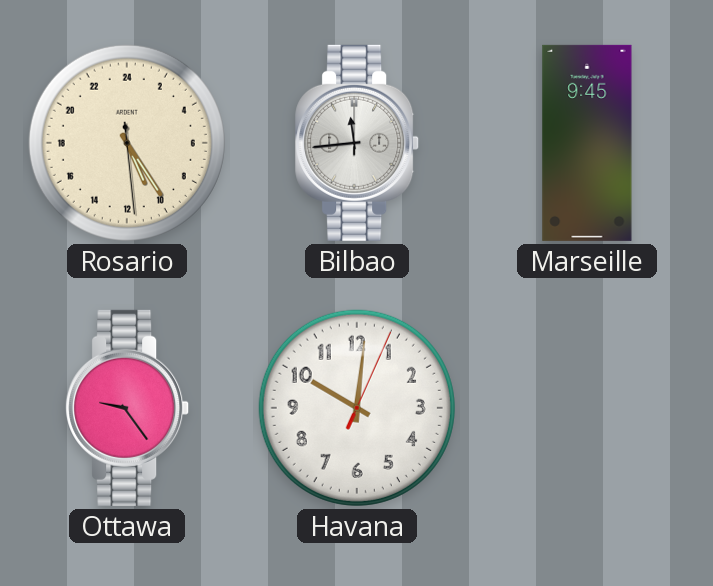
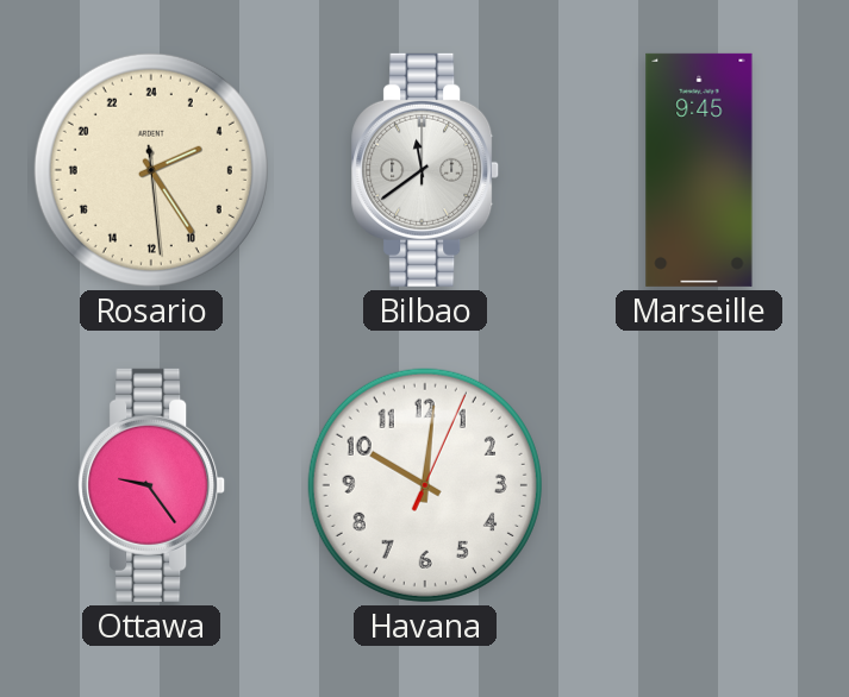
Rosario: 10:24 -> 4:24
Bilbao: 11:44 -> 11:39
